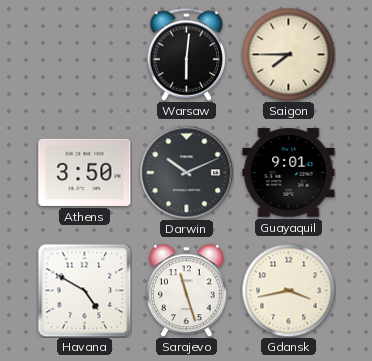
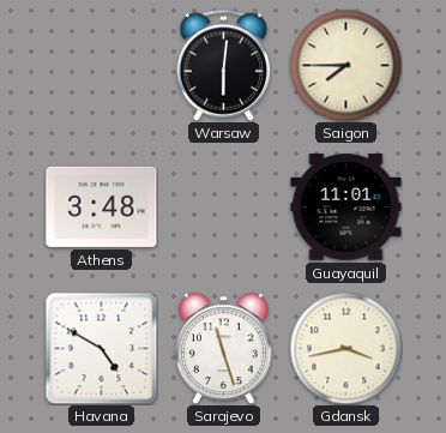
Athens: 3:50 -> 3:48
Darwin: 10:11 -> none
Guayaquil: 9:01 -> 11:01
